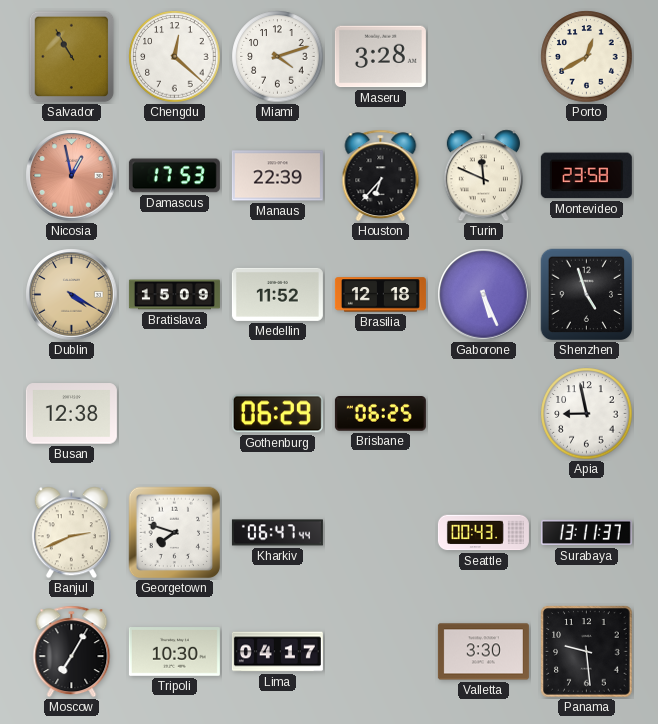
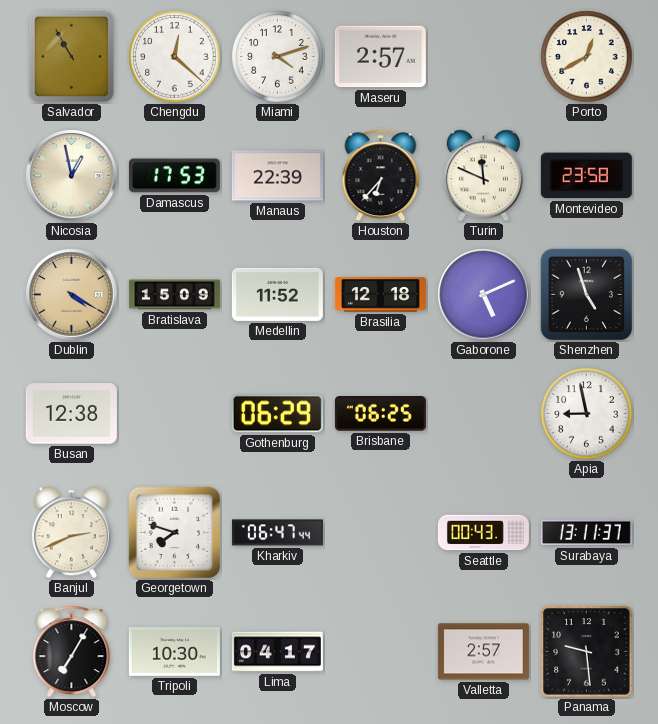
Maseru: 3:28 -> 2:57
Nicosia dial: salmon -> cream
Gaborone: 5:26 -> 5:11
Valletta: 3:30 -> 2:57
